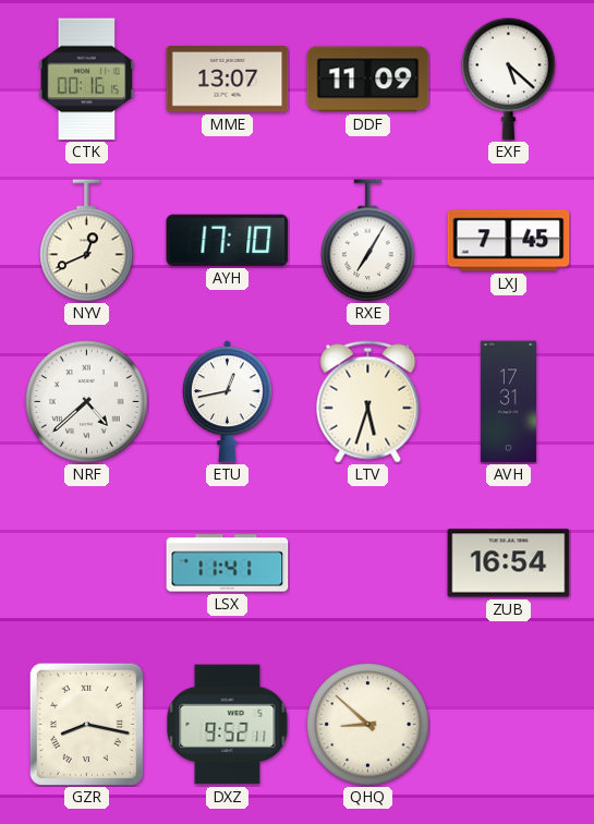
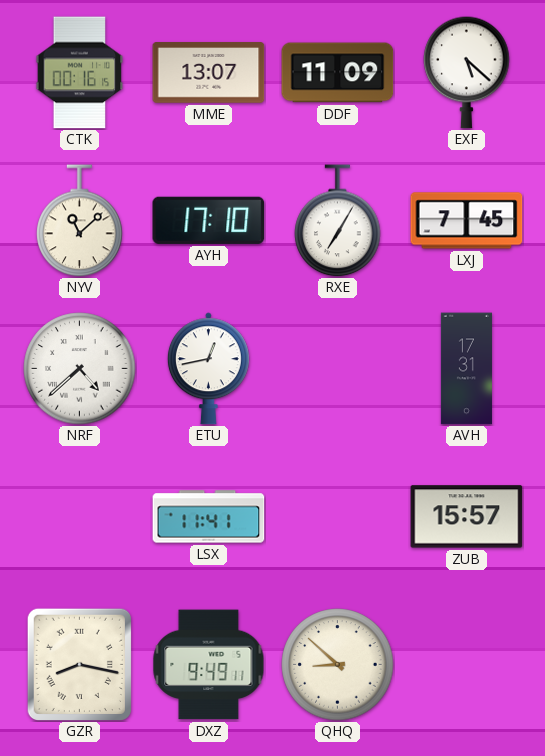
NYV: 12:41 -> 11:08
LTV: 5:33 -> none
ZUB: 16:54 -> 15:57
DXZ: 9:52 -> 9:49
